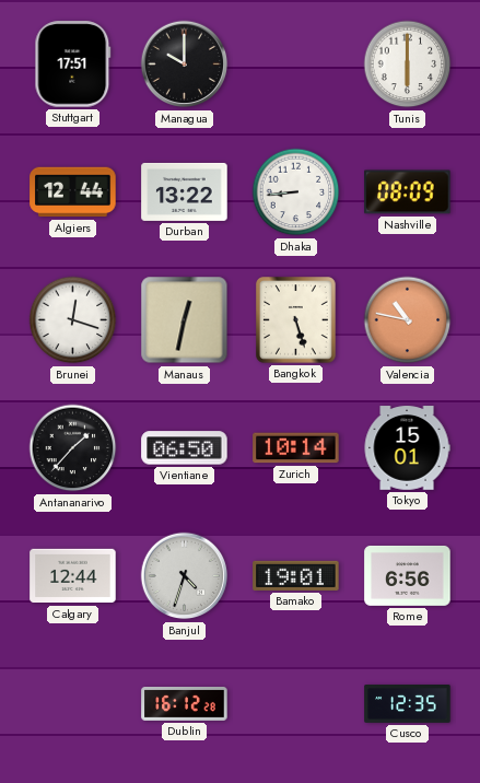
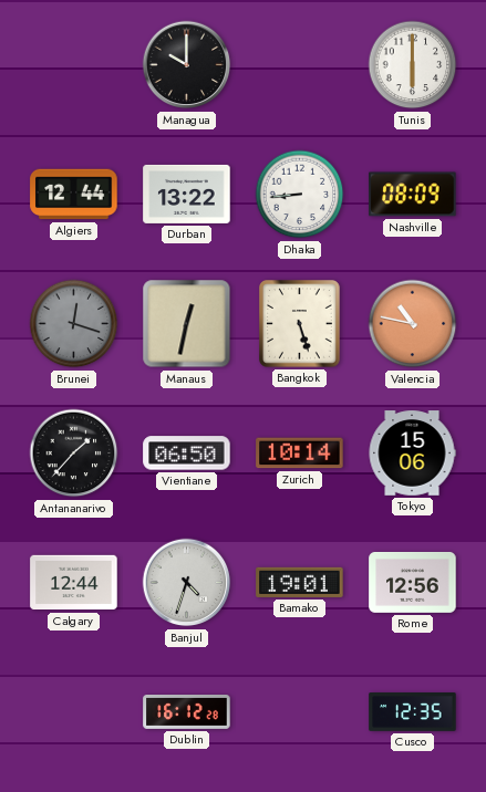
Stuttgart: 17:51 -> none
Brunei dial: white -> grey
Tokyo: 15:01 -> 15:06
Rome: 6:56 -> 12:56
